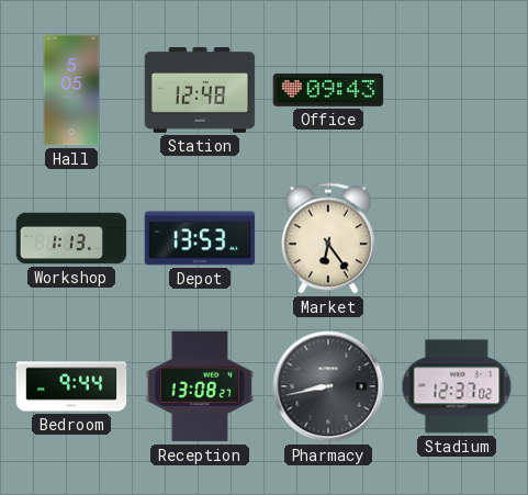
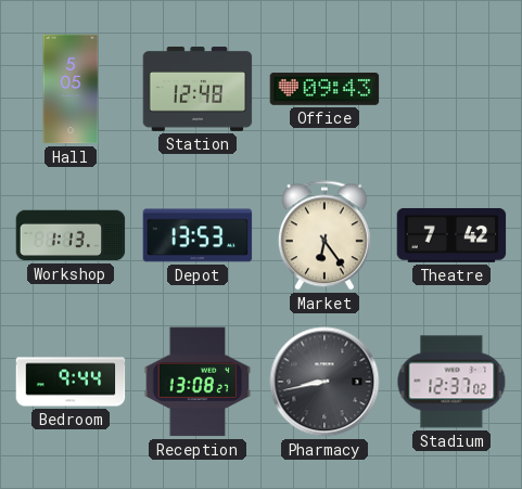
Theatre: none -> 7:42
